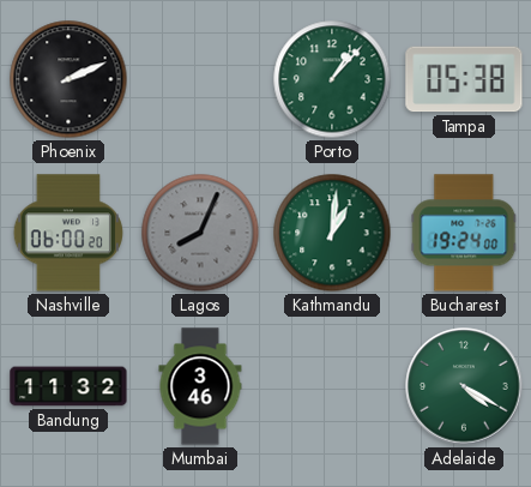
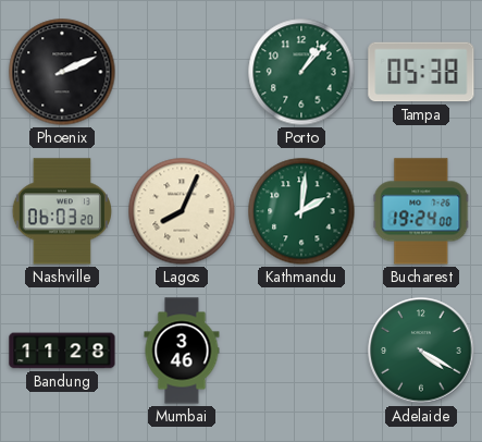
Nashville: 06:00 -> 06:03
Lagos dial: grey -> cream
Kathmandu: 1:01 -> 2:01
Bandung: 11:32 -> 11:28
